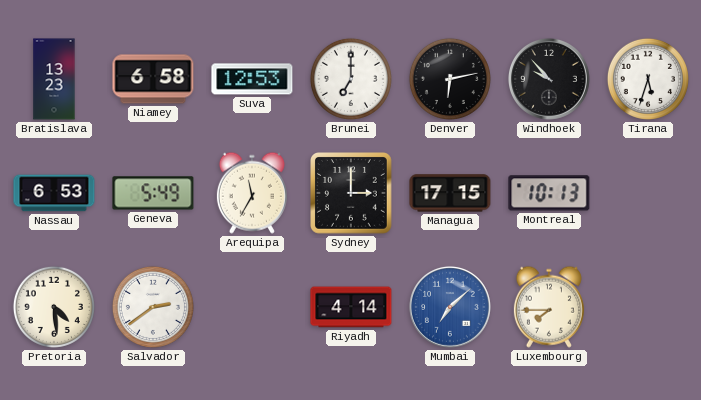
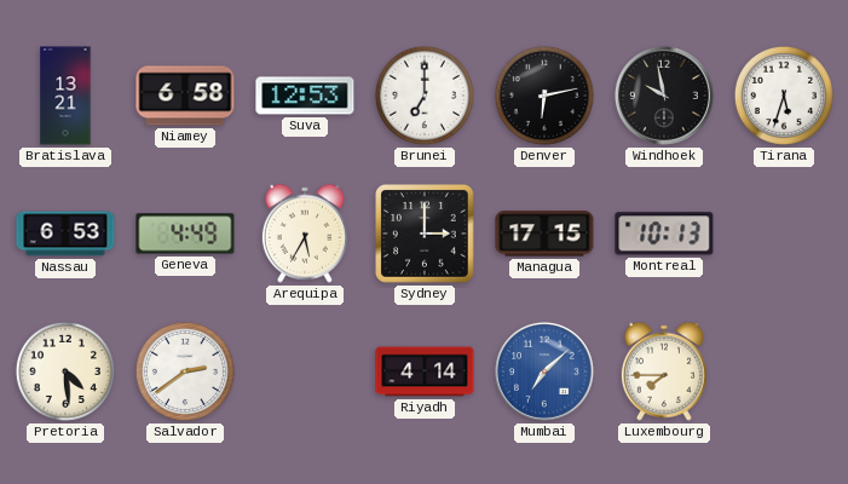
Bratislava: 13:23 -> 13:21
Windhoek: 9:53 -> 9:58
Geneva: 5:49 -> 4:49
Arequipa: 11:35 -> 5:35
